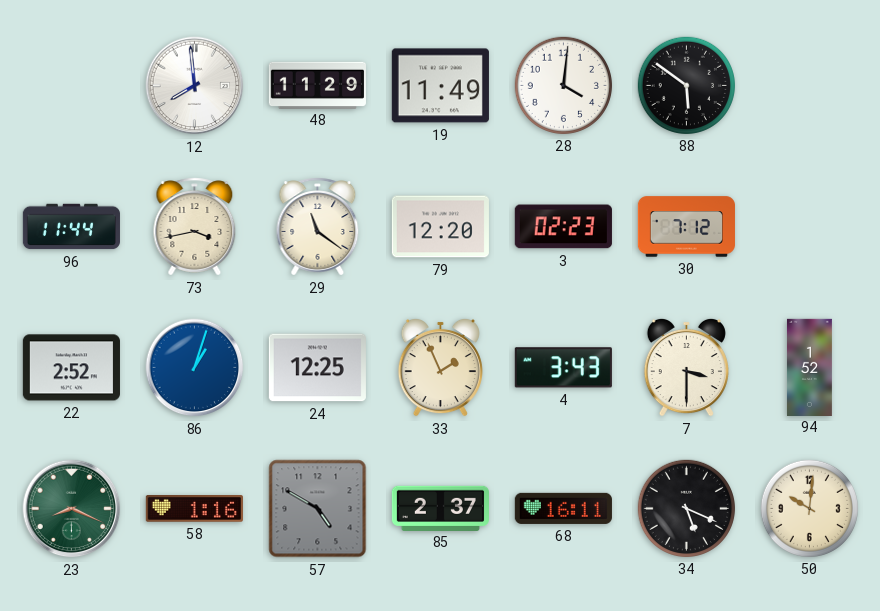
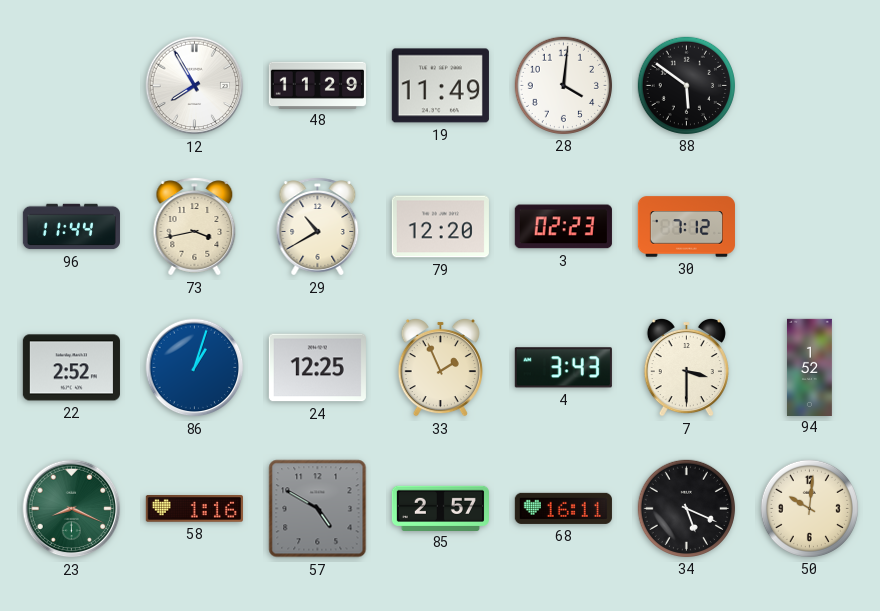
12: 7:59 -> 7:55
29: 11:21 -> 10:40
85: 2:37 -> 2:57
